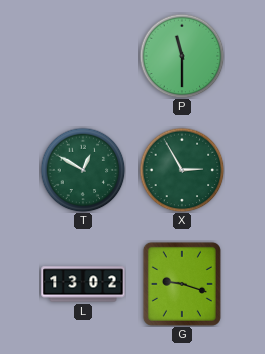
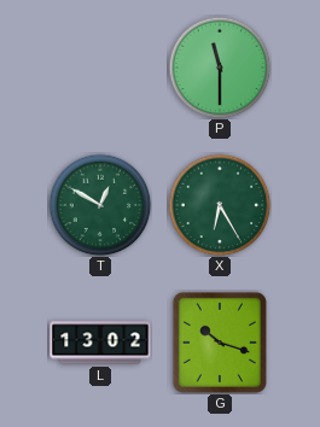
X: 2:55 -> 6:25
G: 9:18 -> 10:18
